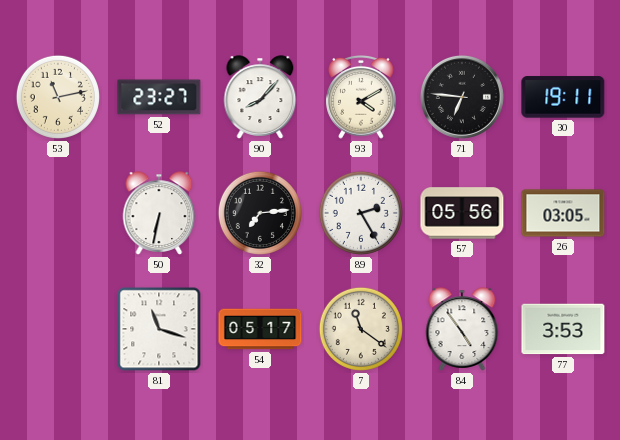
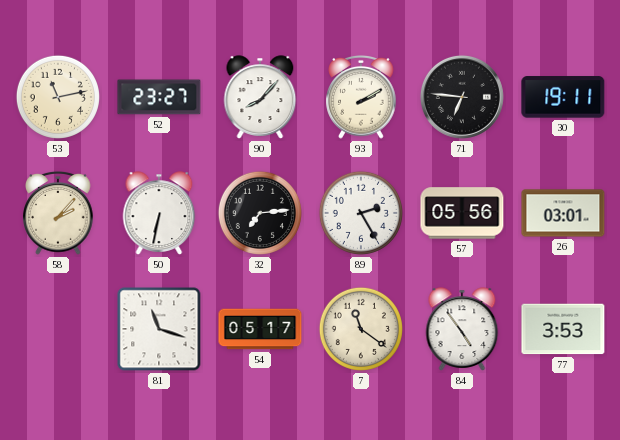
93: 4:10 -> 2:10
58: none -> 2:07
26: 03:05 -> 03:01
